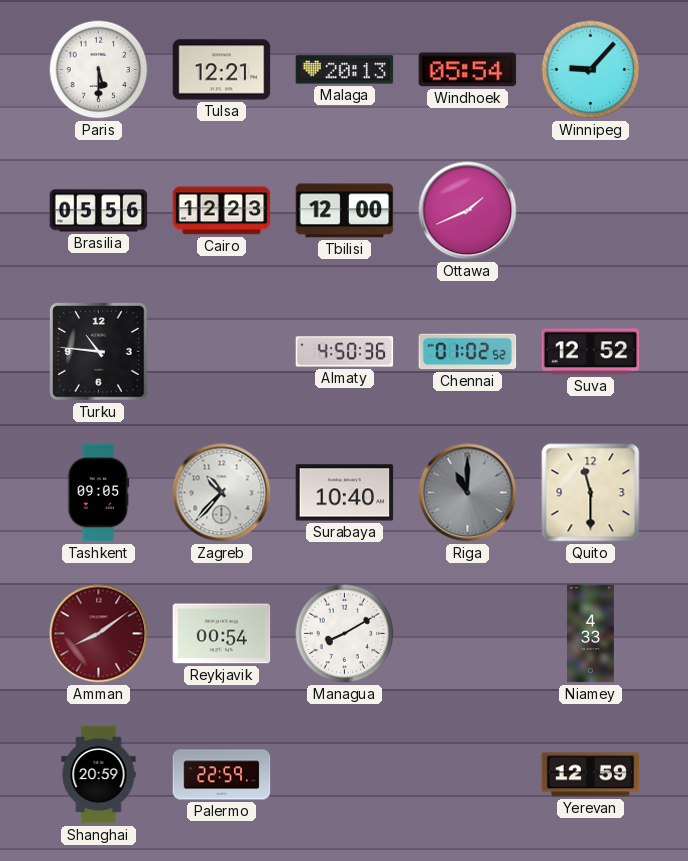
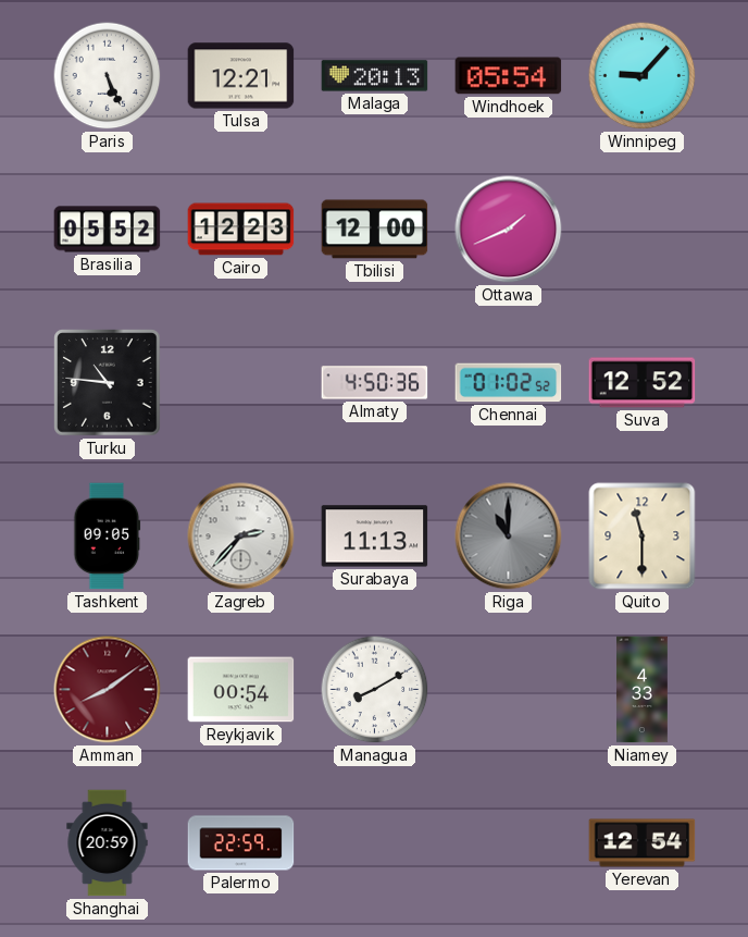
Paris: 5:30 -> 5:26
Brasilia: 05:56 -> 05:52
Zagreb: 10:37 -> 2:37
Surabaya: 10:40 -> 11:13
Yerevan: 12:59 -> 12:54
